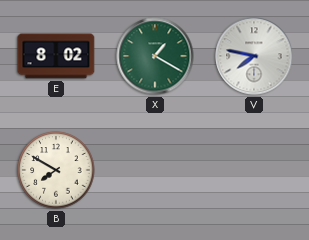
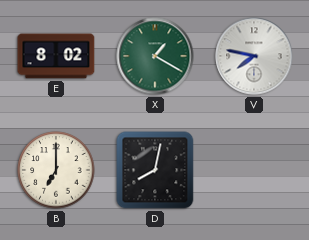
B: 7:50 -> 7:00
D: none -> 8:02
